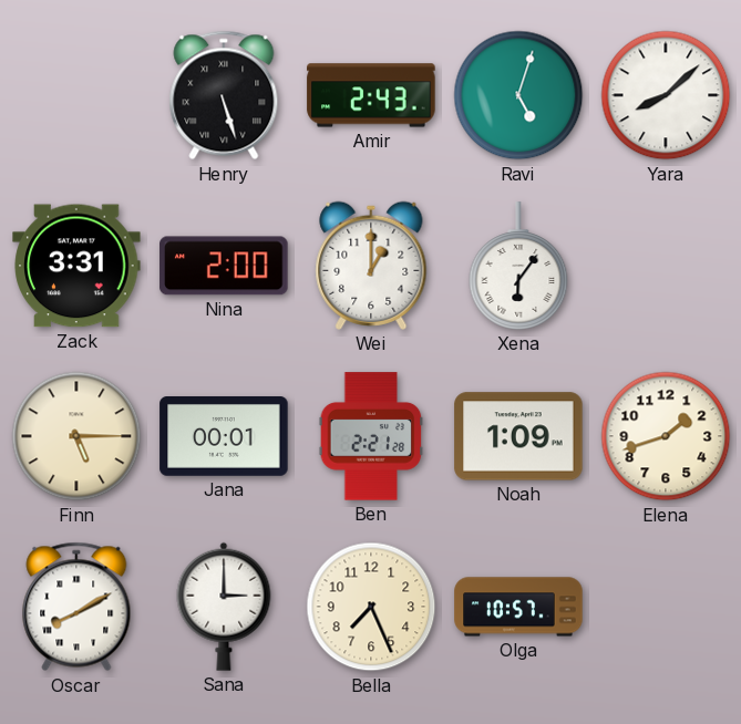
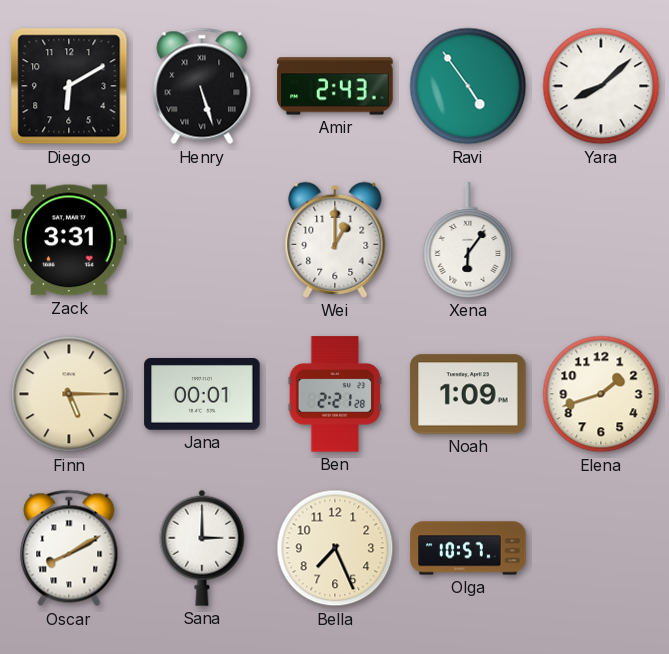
Diego: none -> 6:10
Ravi: 5:03 -> 4:54
Nina: 2:00 -> none
